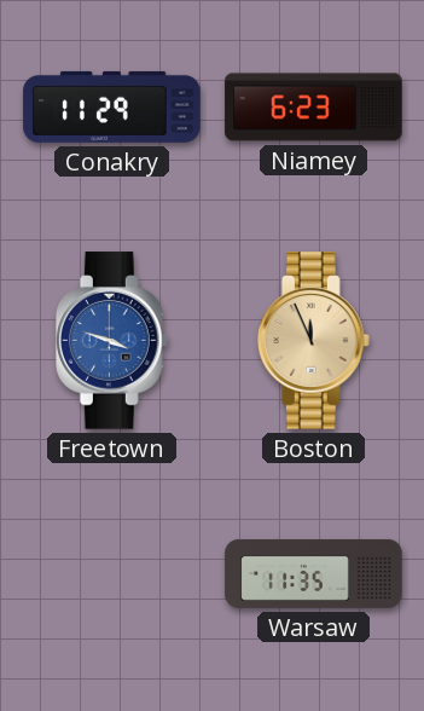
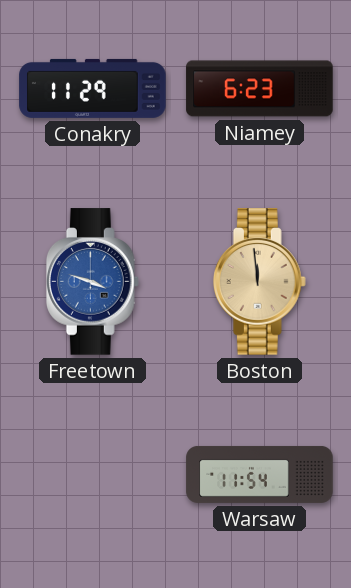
Boston: 11:56 -> 11:59
Warsaw: 11:35 -> 11:54
